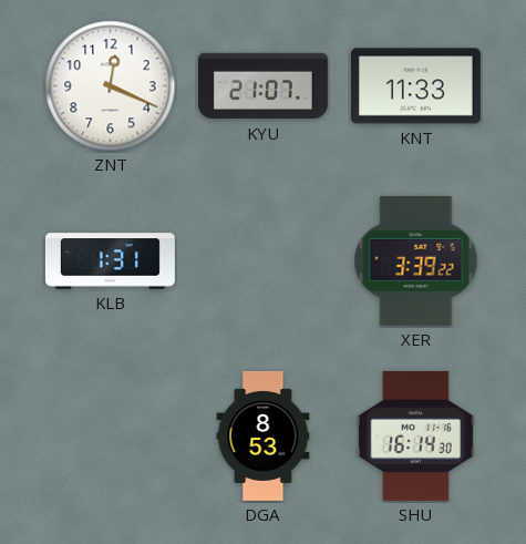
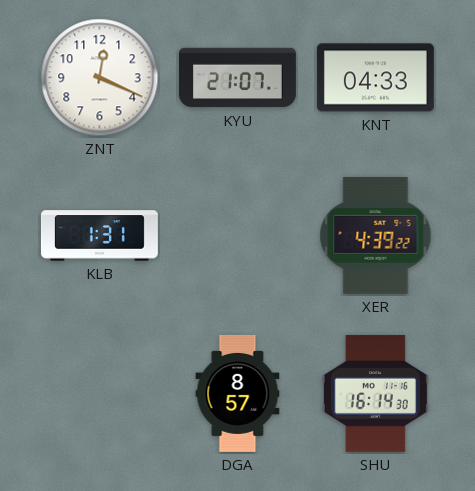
KNT: 11:33 -> 04:33
XER: 3:39 -> 4:39
DGA: 8:53 -> 8:57
